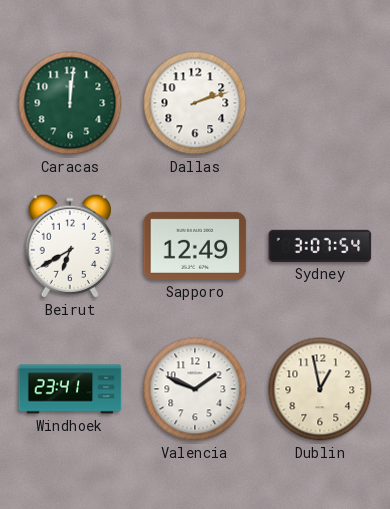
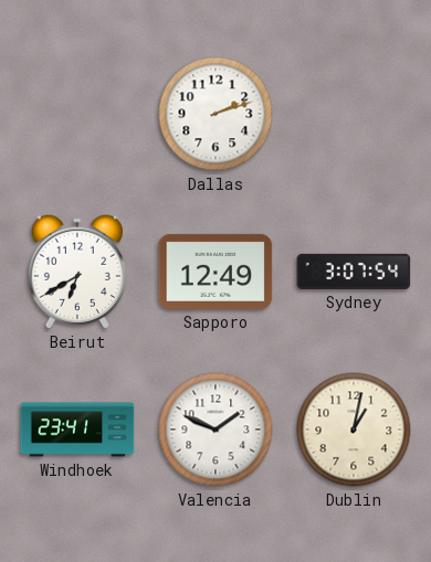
Caracas: 12:01 -> none
Dublin: 12:58 -> 1:02
